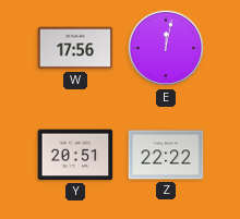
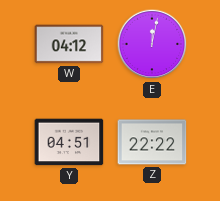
W: 17:56 -> 04:12
Y: 20:51 -> 04:51
